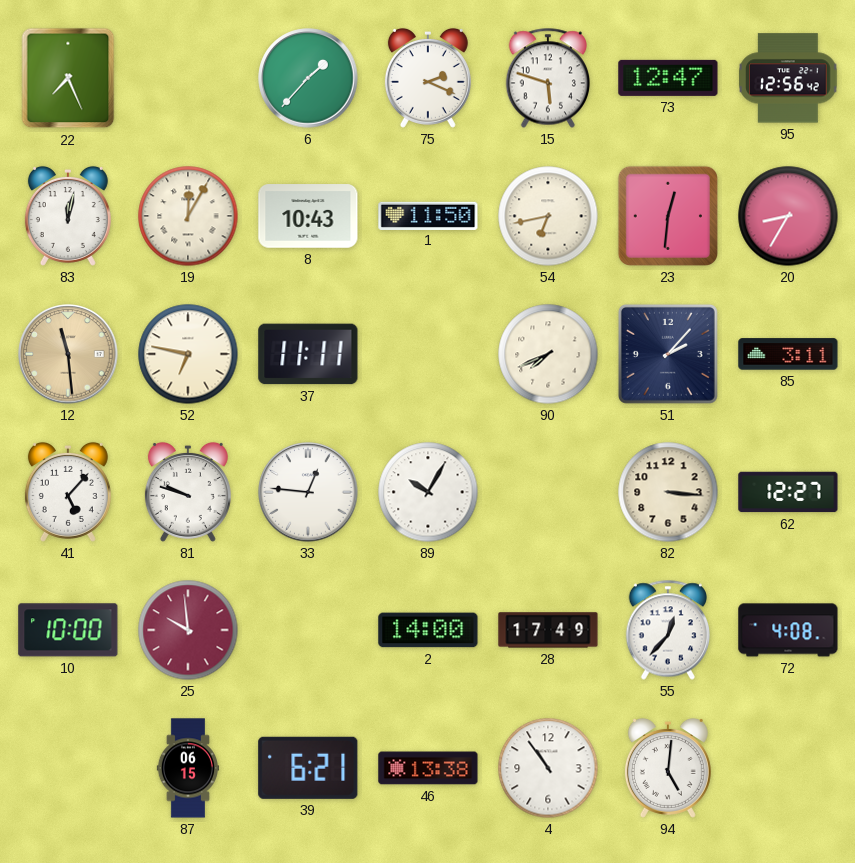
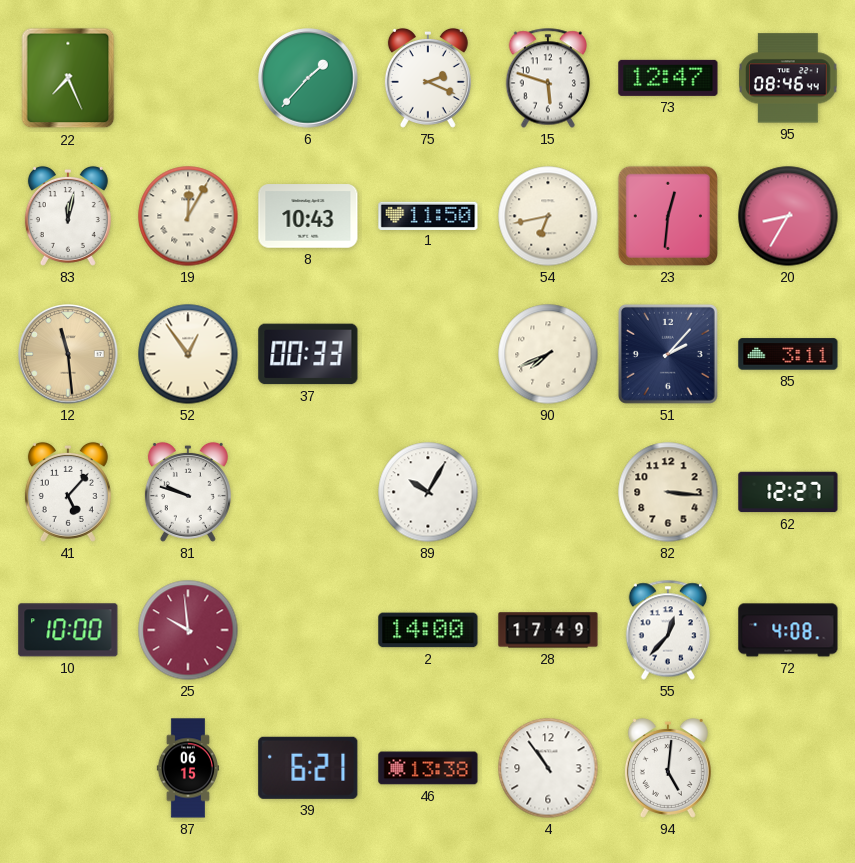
95: 12:56 -> 08:46
52: 6:47 -> 12:54
37: 11:11 -> 00:33
33: 12:46 -> none
